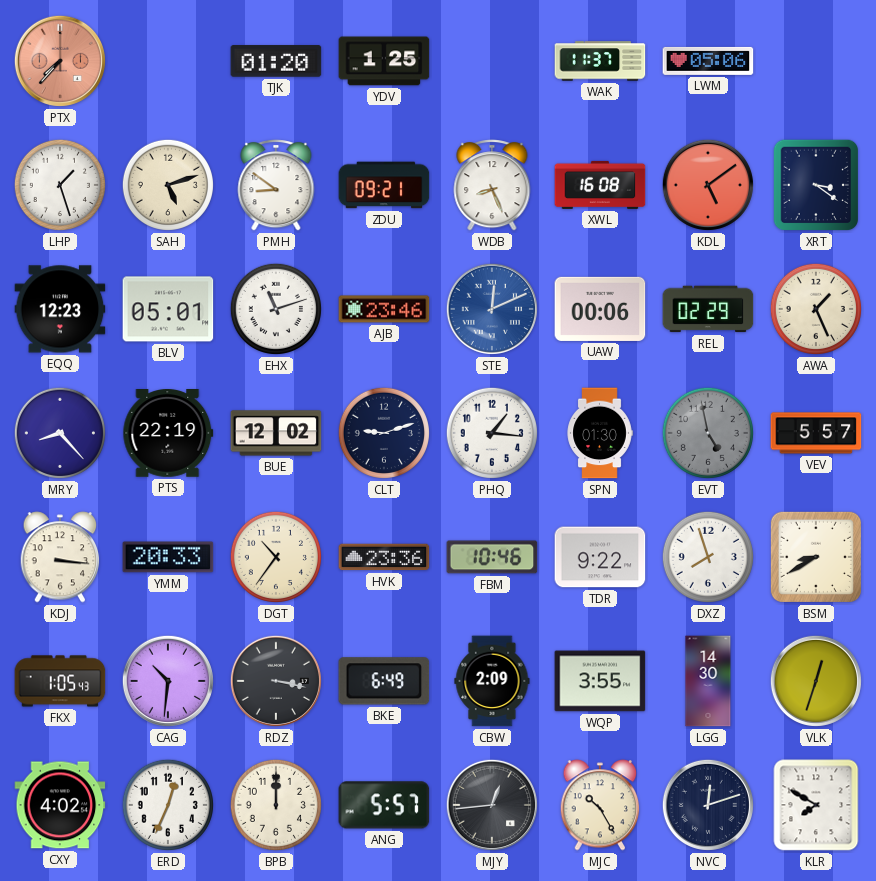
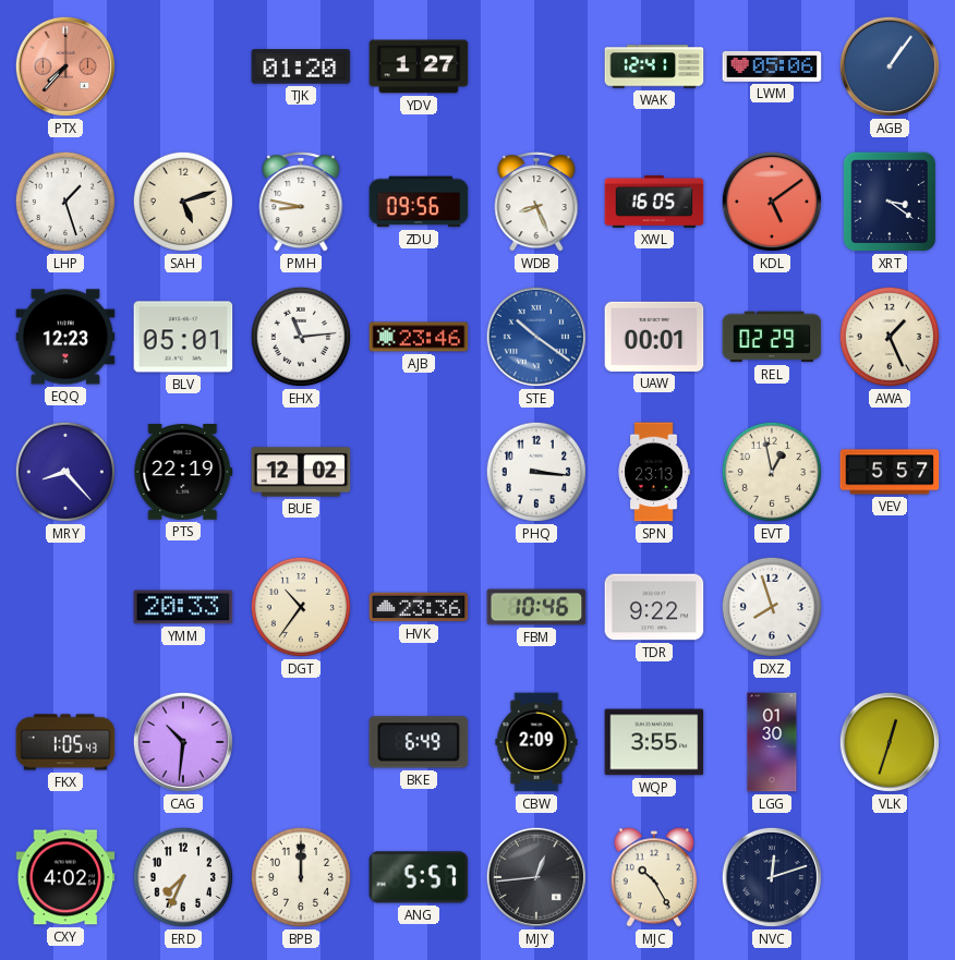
YDV: 1:25 -> 1:27
WAK: 11:37 -> 12:41
AGB: none -> 1:06
PMH: 8:51 -> 8:47
ZDU: 09:21 -> 09:56
XWL: 16:08 -> 16:05
EHX: 11:12 -> 11:14
STE: 12:11 -> 10:21
UAW: 00:06 -> 00:01
CLT: 9:12 -> none
PHQ: 1:16 -> 3:16
SPN: 01:30 -> 23:13
EVT: 4:58 -> 12:58
EVT dial: grey -> cream
KDJ: 3:16 -> none
BSM: 8:40 -> none
RDZ: 3:17 -> none
LGG: 14:30 -> 01:30
ERD: 12:34 -> 7:34
KLR: 7:50 -> none
